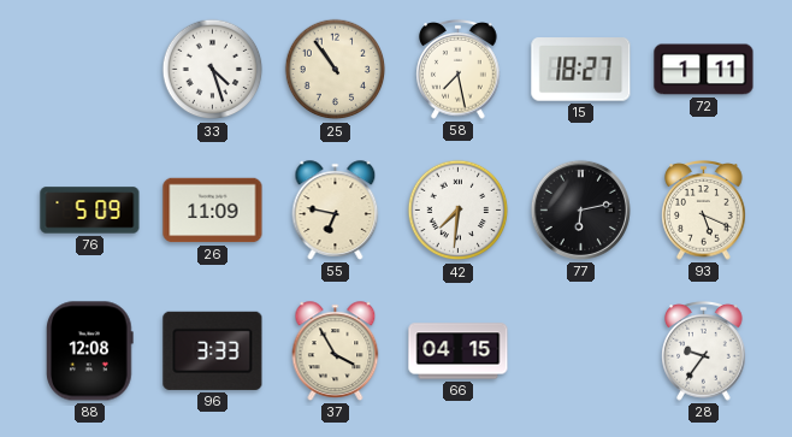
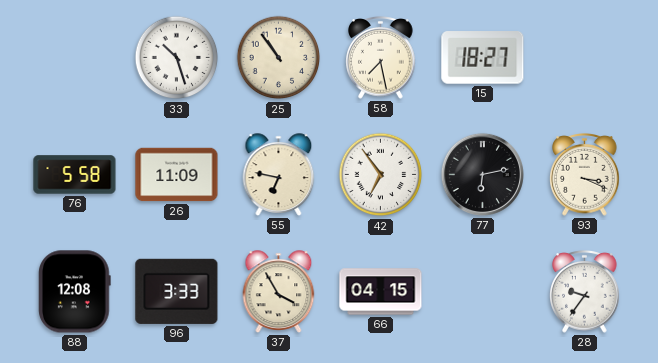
33: 4:27 -> 10:27
72: 1:11 -> none
76: 5:09 -> 5:58
42: 7:31 -> 6:54
93: 5:19 -> 3:19
